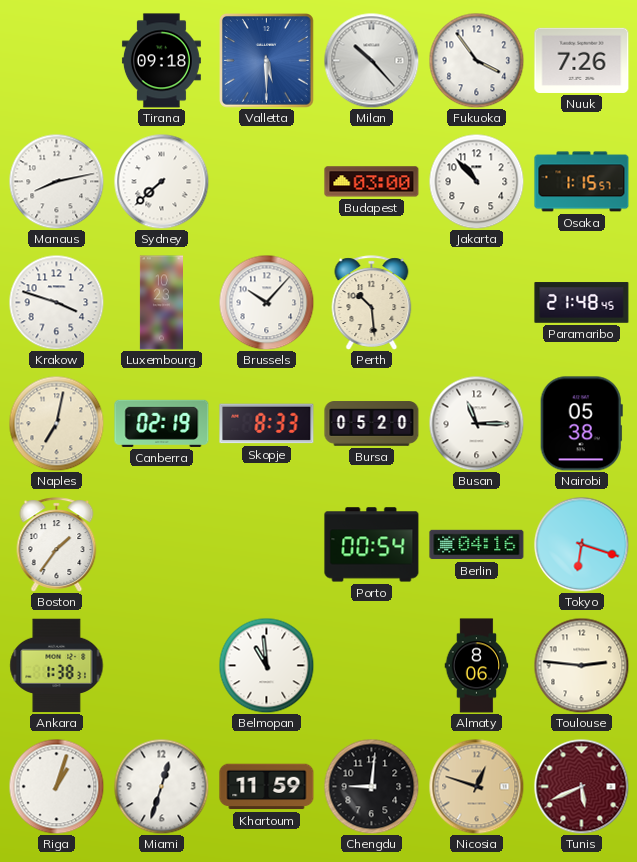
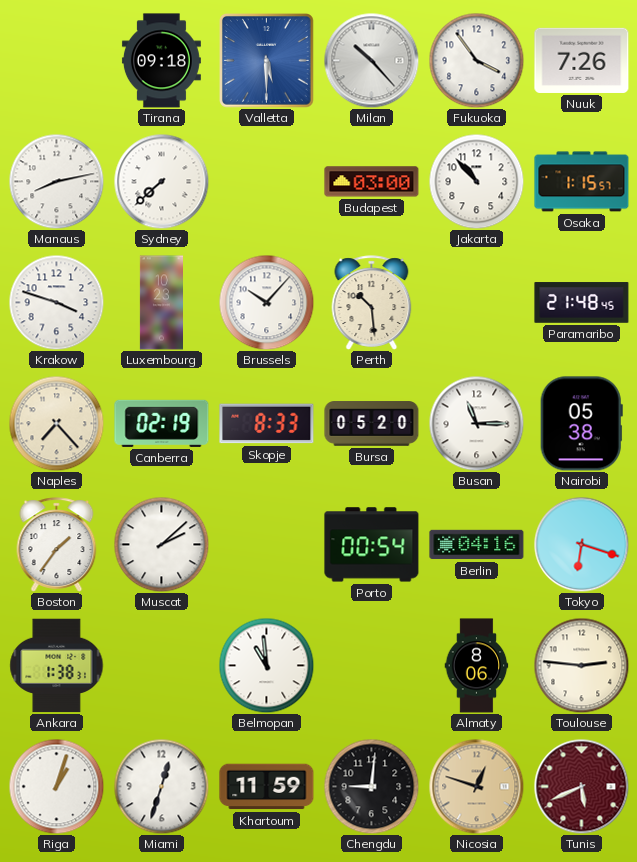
Naples: 7:02 -> 7:23
Muscat: none -> 2:08
